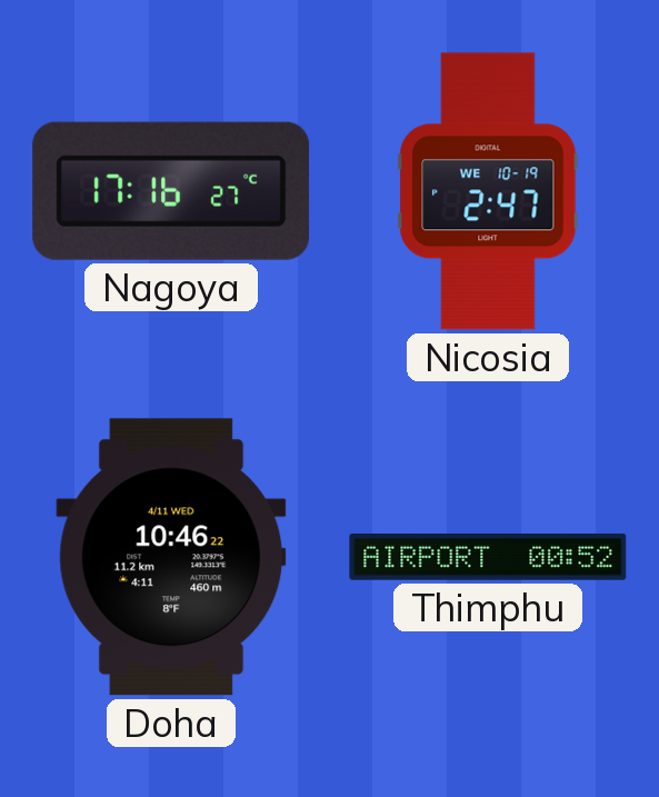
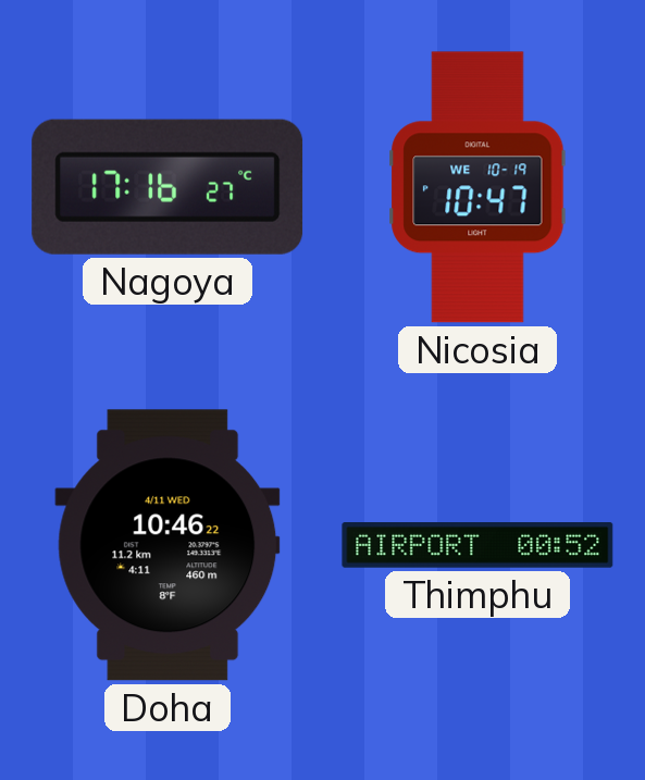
Nicosia: 2:47 -> 10:47
